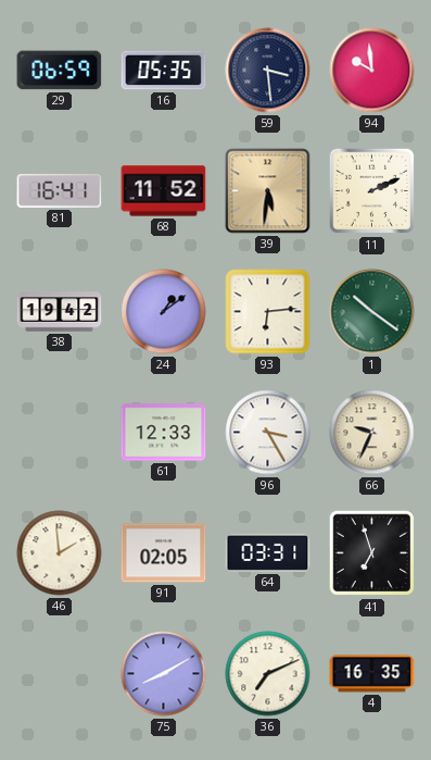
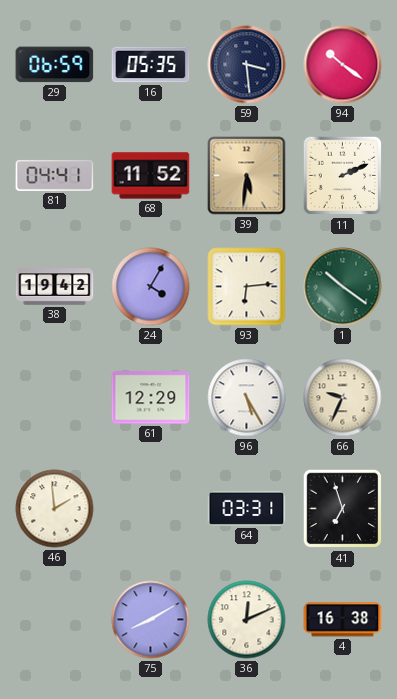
94: 9:59 -> 10:21
81: 16:41 -> 04:41
24: 1:09 -> 4:05
61: 12:33 -> 12:29
96: 3:25 -> 5:25
91: 02:05 -> none
36: 7:11 -> 12:11
4: 16:35 -> 16:38
